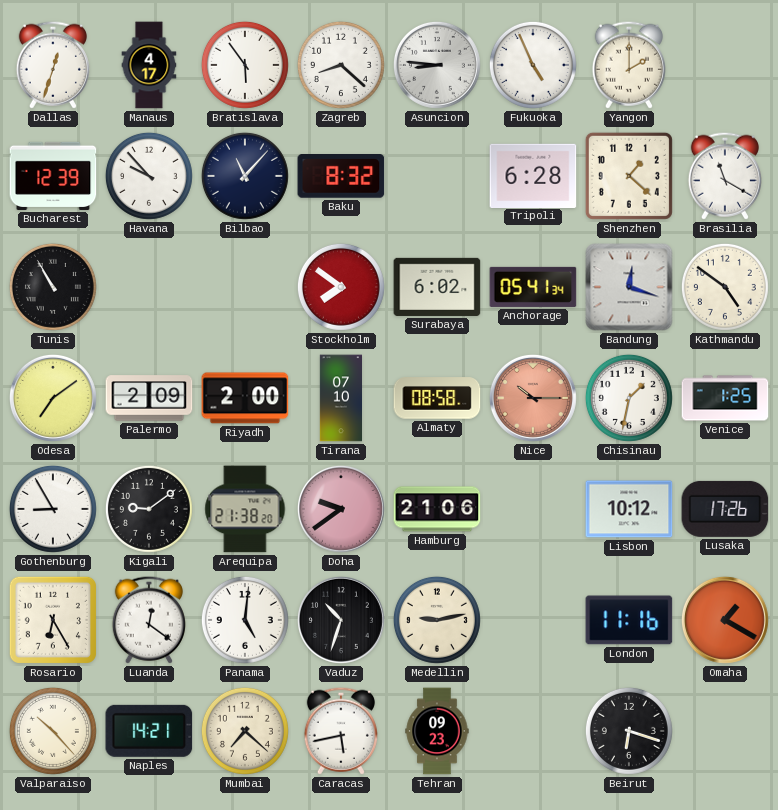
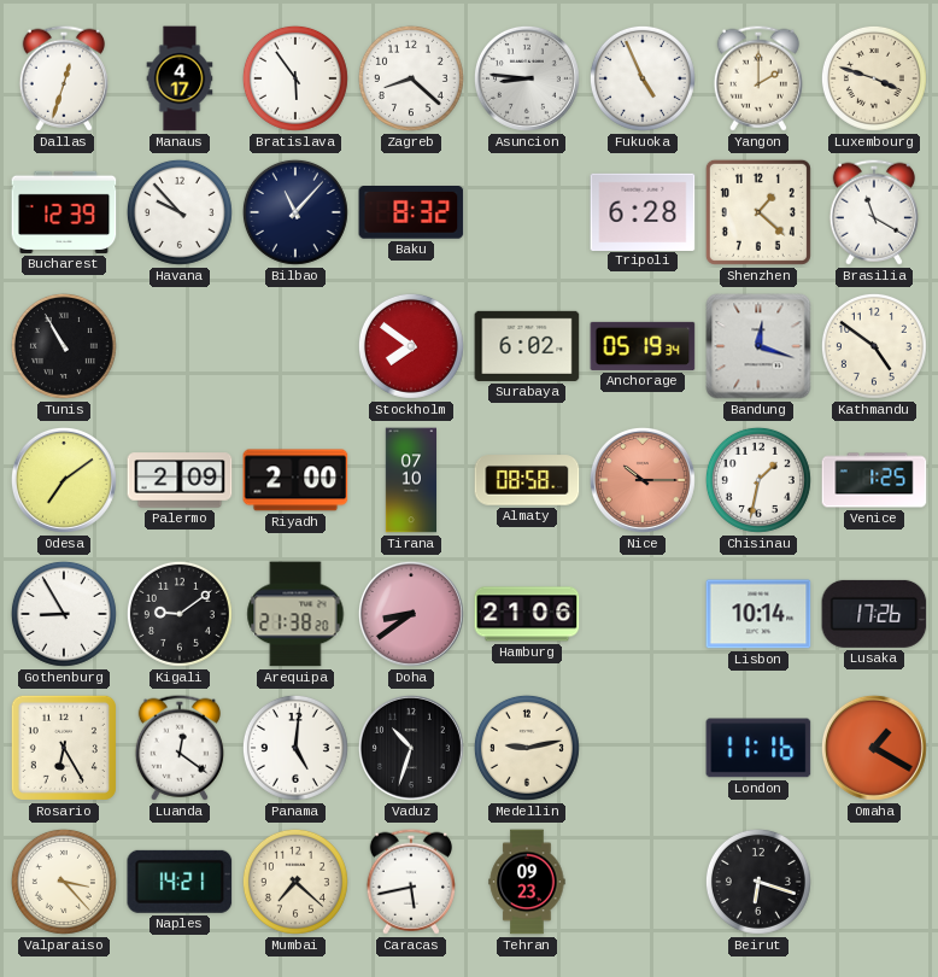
Luxembourg: none -> 3:48
Anchorage: 05:41 -> 05:19
Doha: 9:39 -> 8:39
Lisbon: 10:12 -> 10:14
Valparaiso: 10:23 -> 3:23
